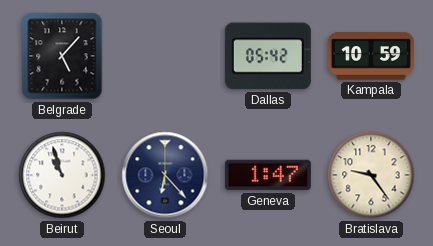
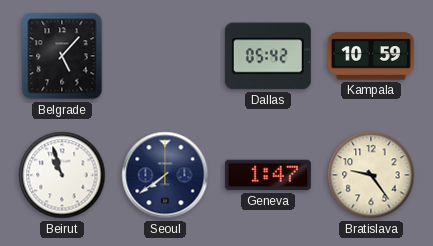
Seoul: 6:23 -> 7:39
